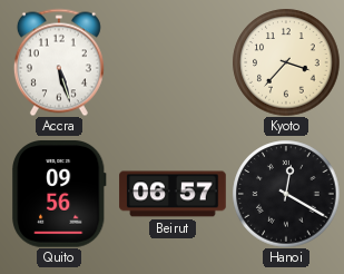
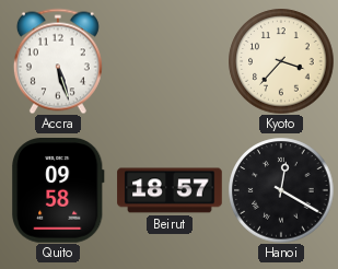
Quito: 09:56 -> 09:58
Beirut: 06:57 -> 18:57
